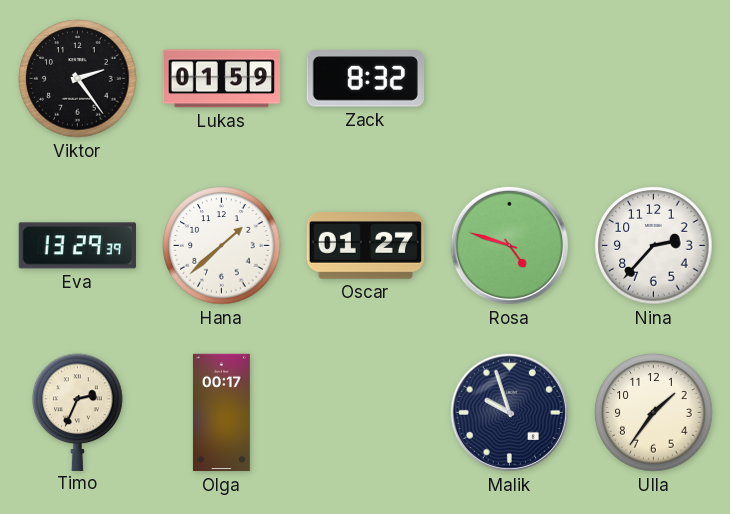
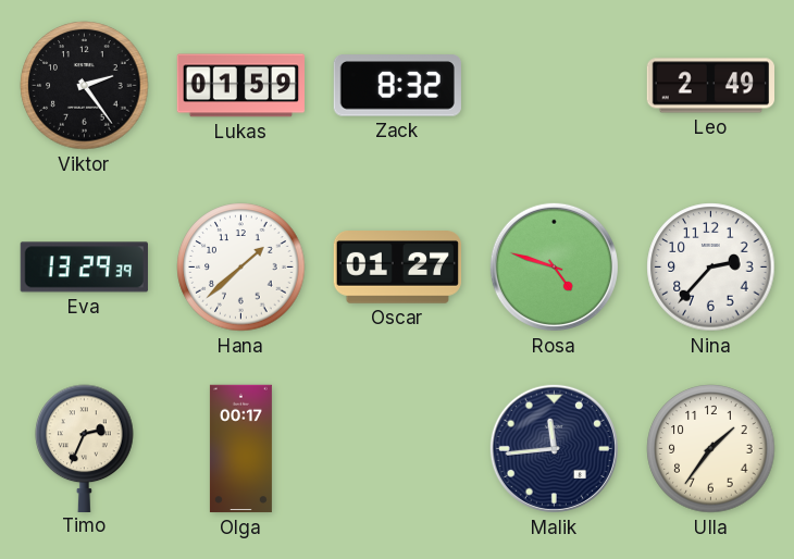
Leo: none -> 2:49
Malik: 9:57 -> 11:44
